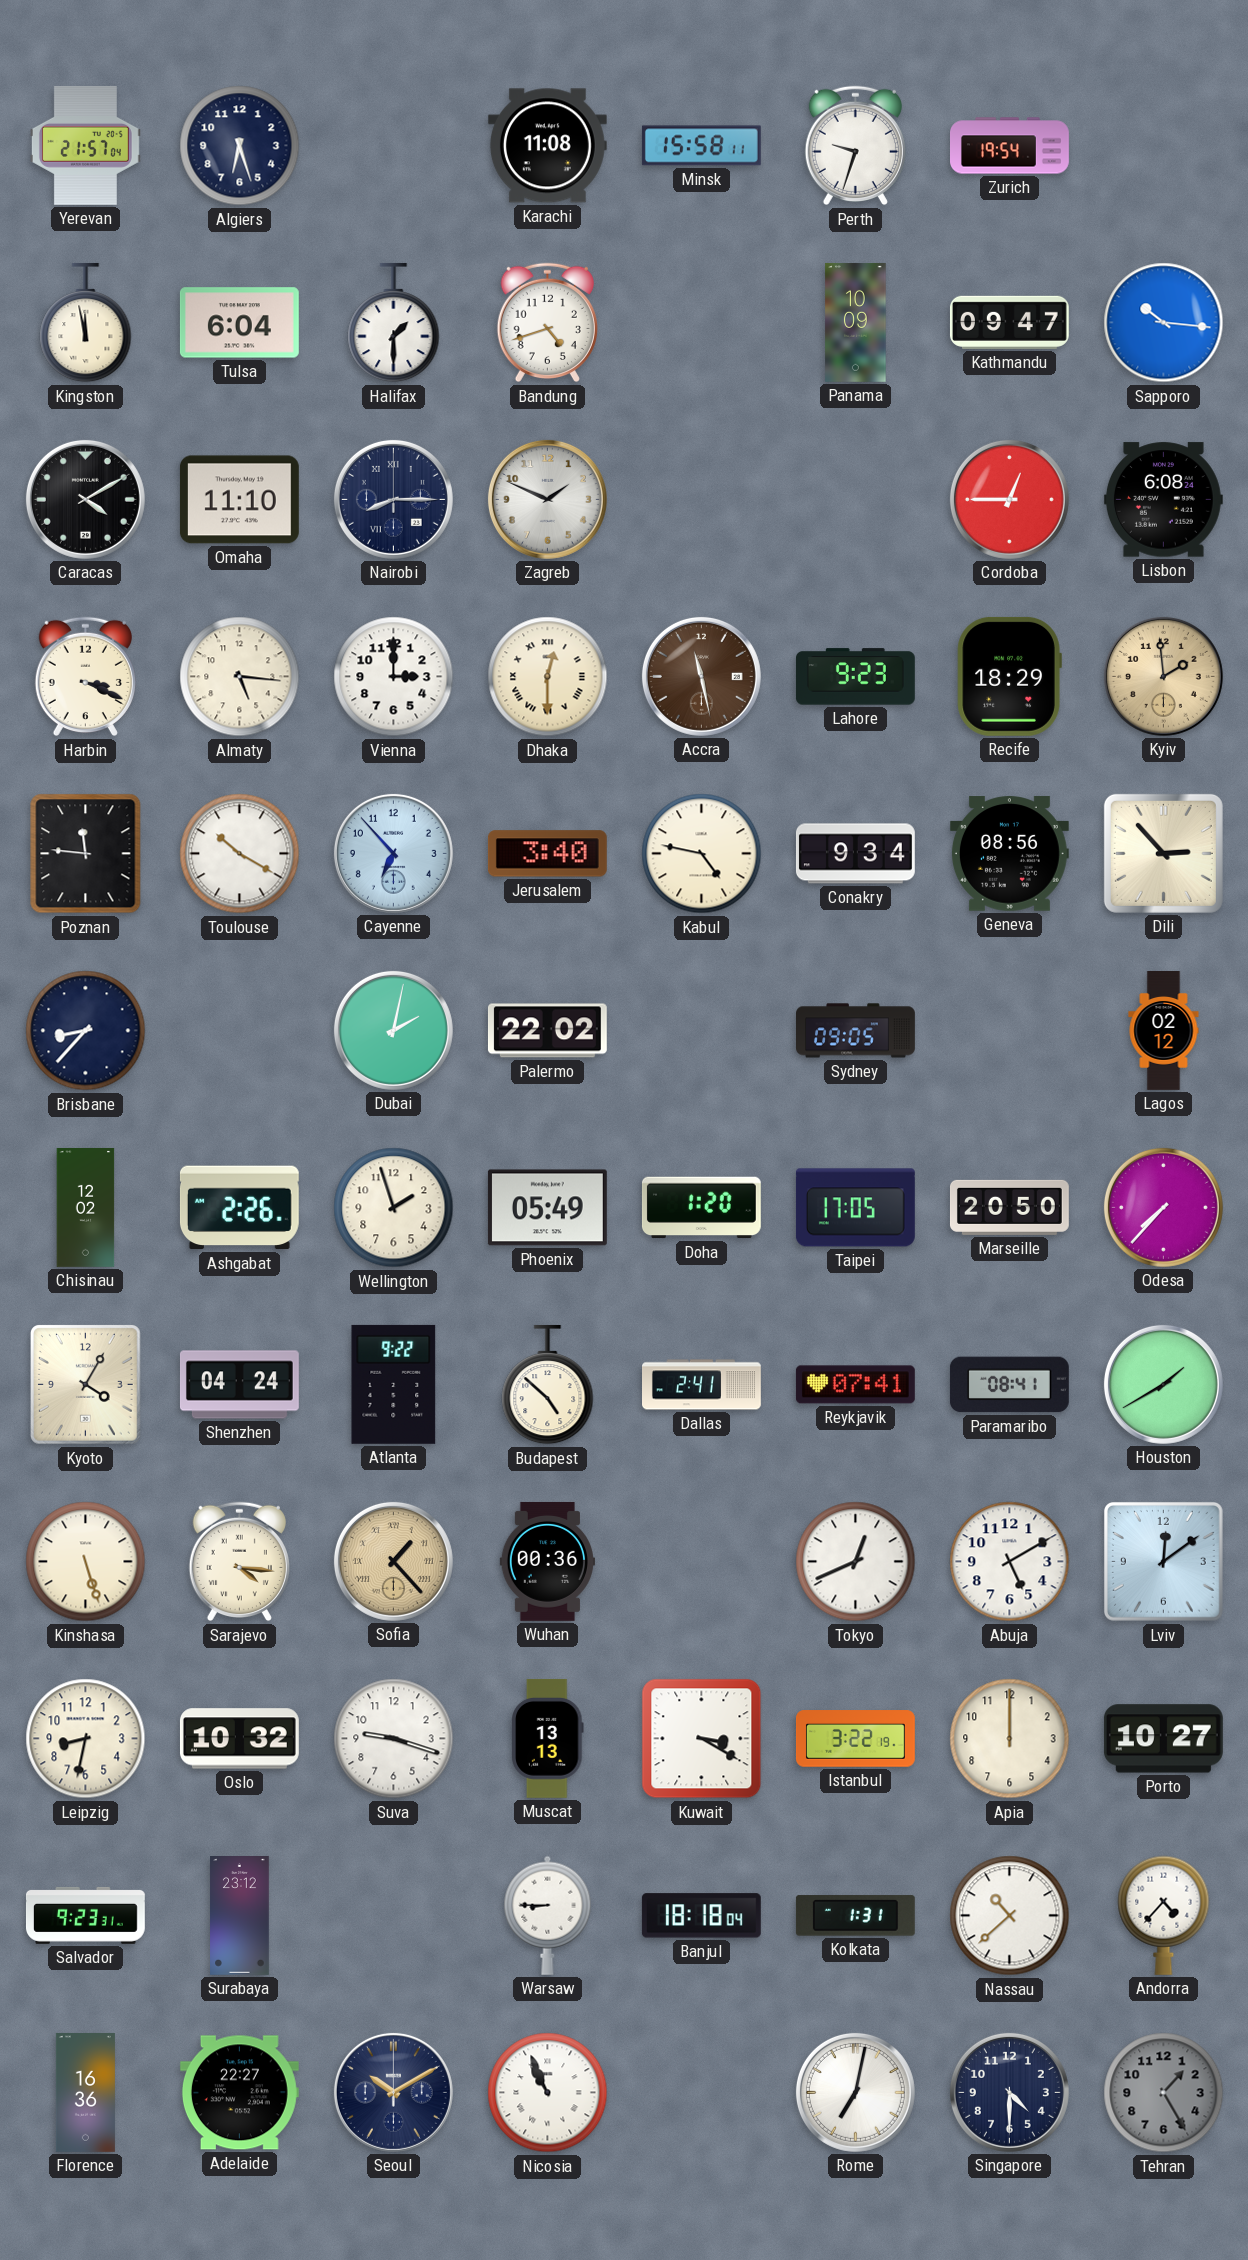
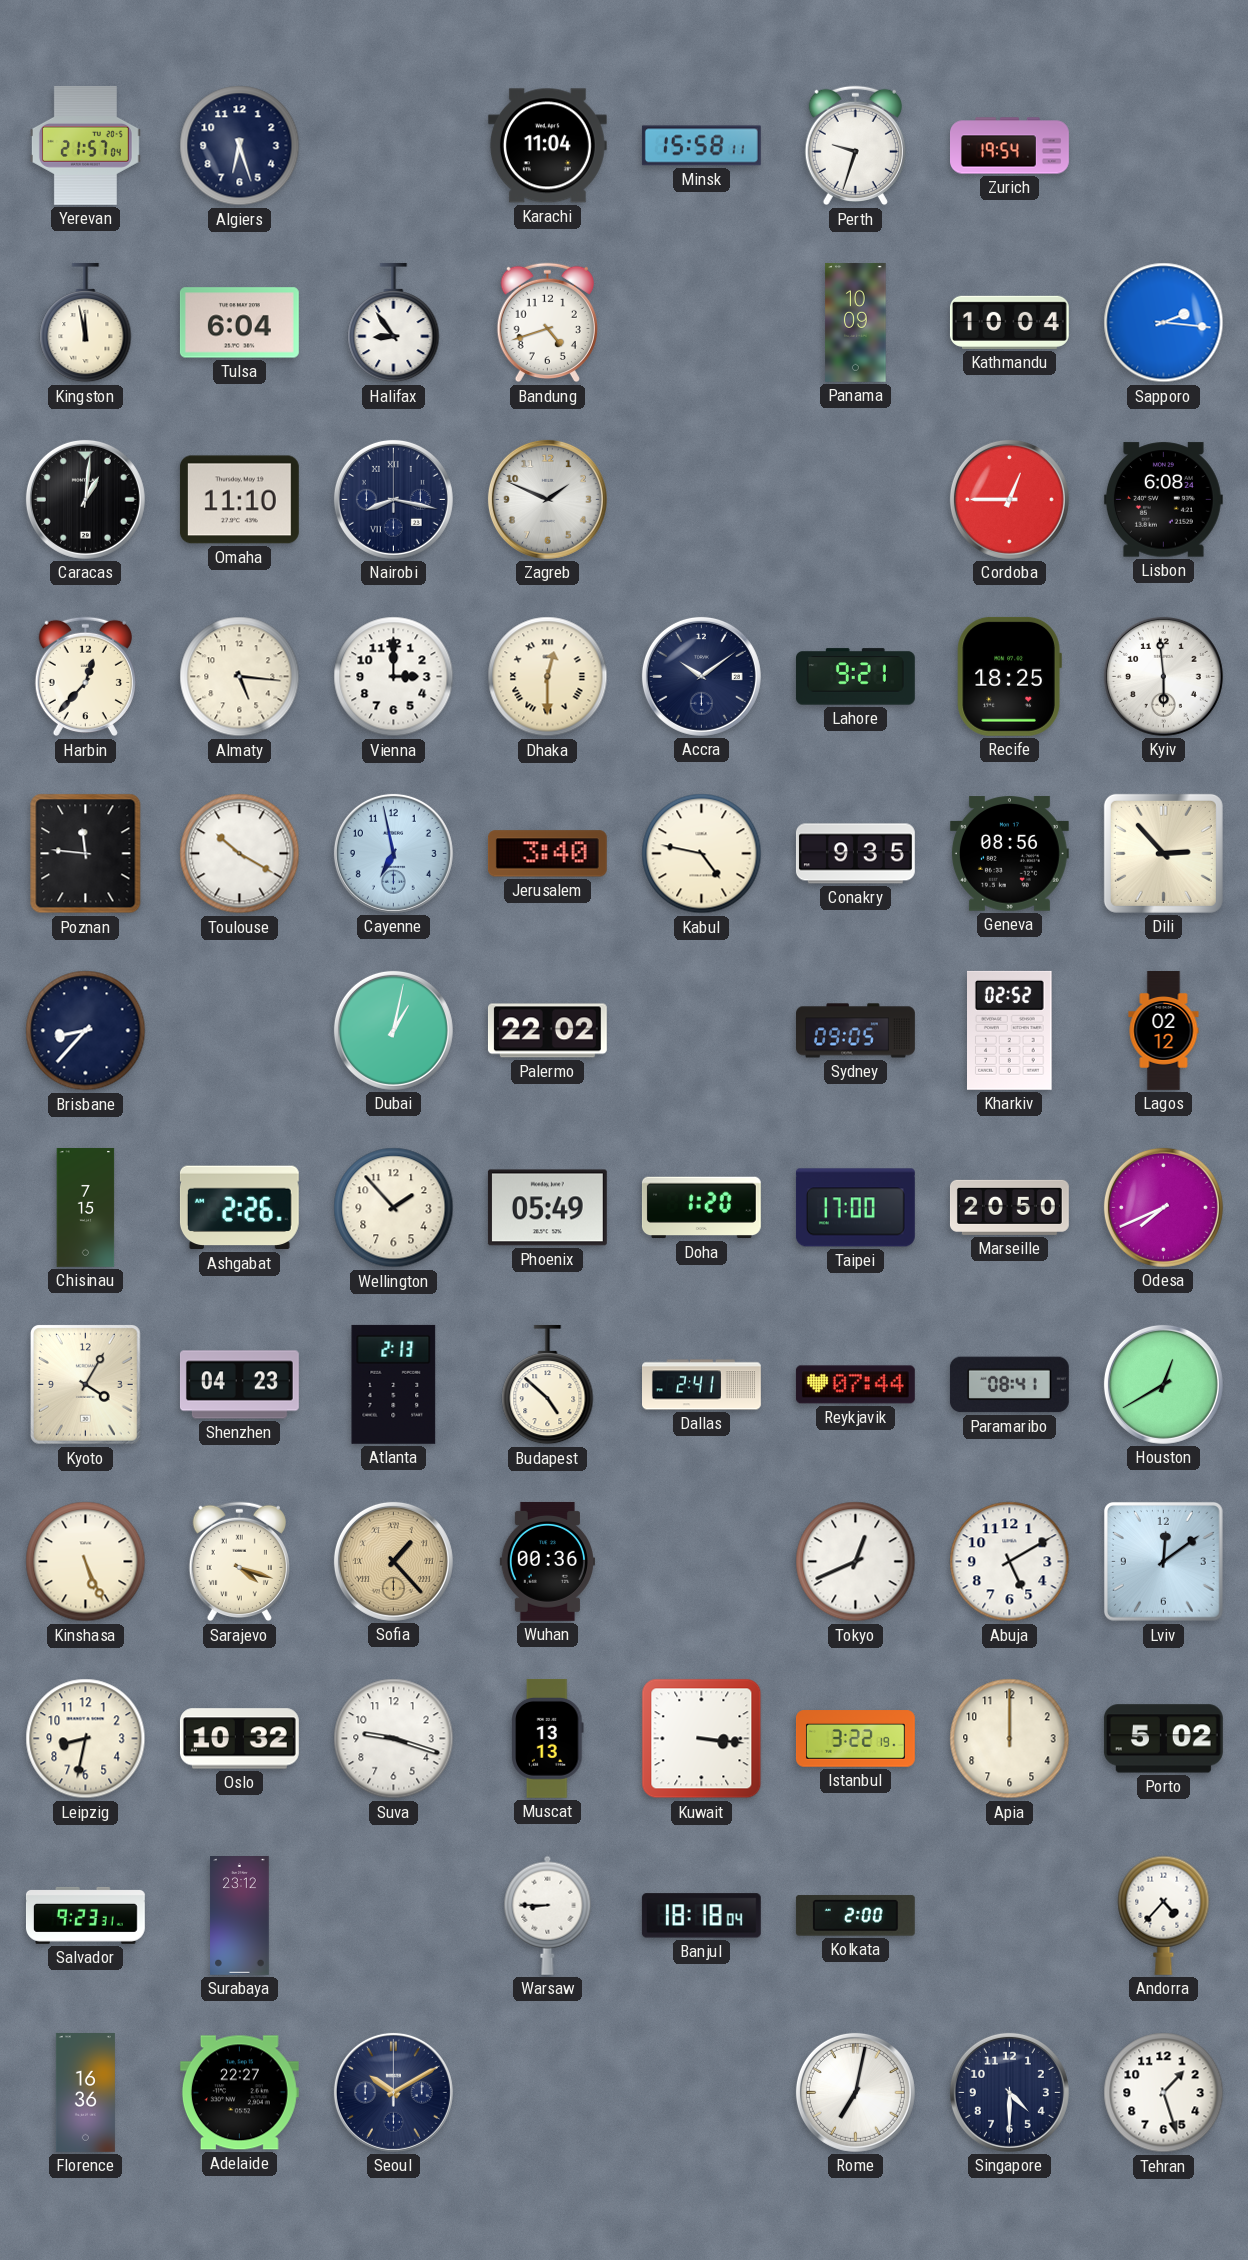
Karachi: 11:08 -> 11:04
Halifax: 1:30 -> 8:54
Kathmandu: 09:47 -> 10:04
Sapporo: 10:16 -> 2:16
Caracas: 4:10 -> 1:01
Nairobi: 8:15 -> 8:17
Harbin: 3:19 -> 12:37
Accra: 11:28 -> 10:09
Accra dial: brown -> navy
Lahore: 9:23 -> 9:21
Recife: 18:29 -> 18:25
Kyiv: 1:59 -> 5:59
Kyiv dial: champagne -> white
Cayenne: 6:53 -> 6:58
Conakry: 9:34 -> 9:35
Dubai: 2:02 -> 1:02
Kharkiv: none -> 02:52
Chisinau: 12:02 -> 7:15
Wellington: 1:57 -> 1:53
Taipei: 17:05 -> 17:00
Odesa: 7:37 -> 7:41
Shenzhen: 04:24 -> 04:23
Atlanta: 9:22 -> 2:13
Reykjavik: 07:41 -> 07:44
Houston: 1:40 -> 12:40
Kinshasa: 5:27 -> 5:26
Sarajevo: 4:16 -> 4:18
Kuwait: 3:20 -> 3:16
Porto: 10:27 -> 5:02
Kolkata: 1:31 -> 2:00
Nassau: 10:38 -> none
Nicosia: 10:56 -> none
Tehran: 1:25 -> 1:27
Tehran dial: grey -> white
